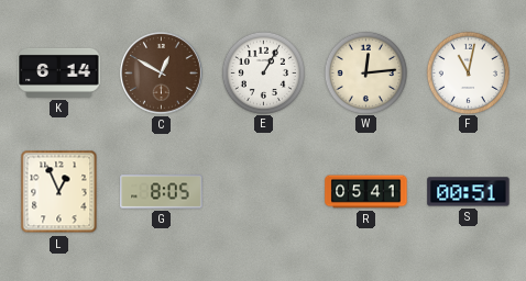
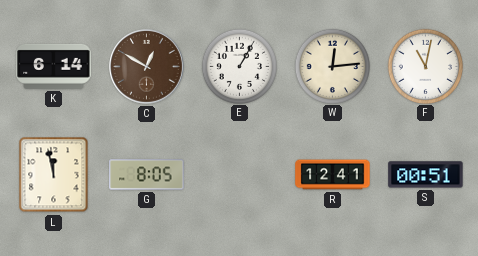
L: 12:56 -> 11:58
R: 05:41 -> 12:41
